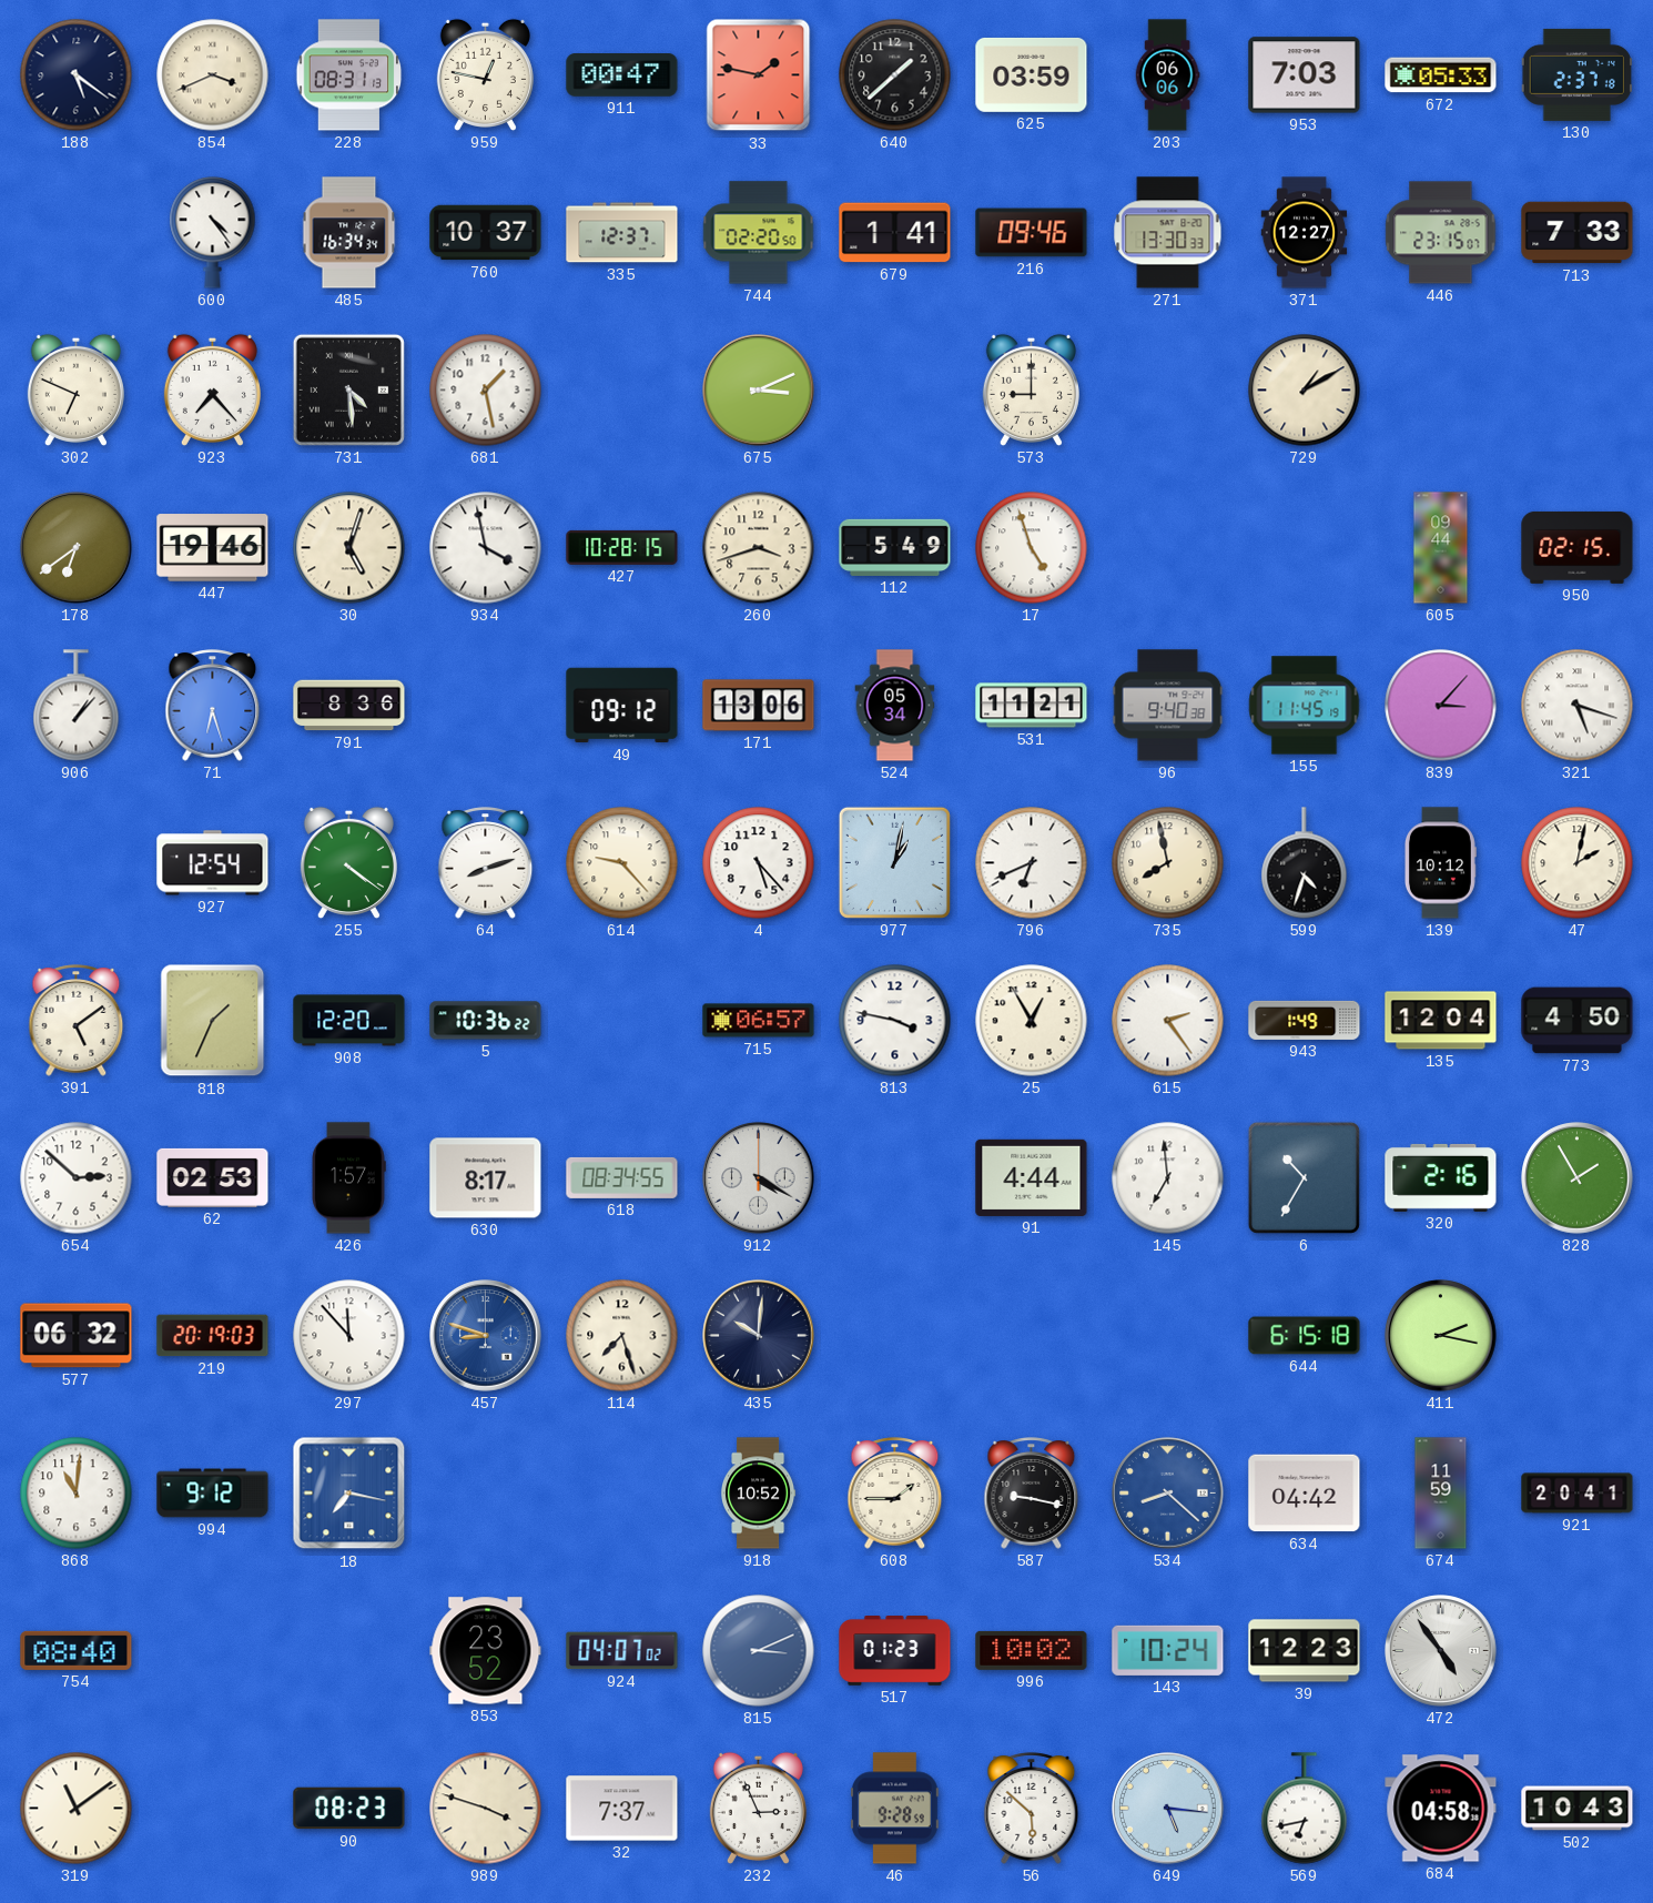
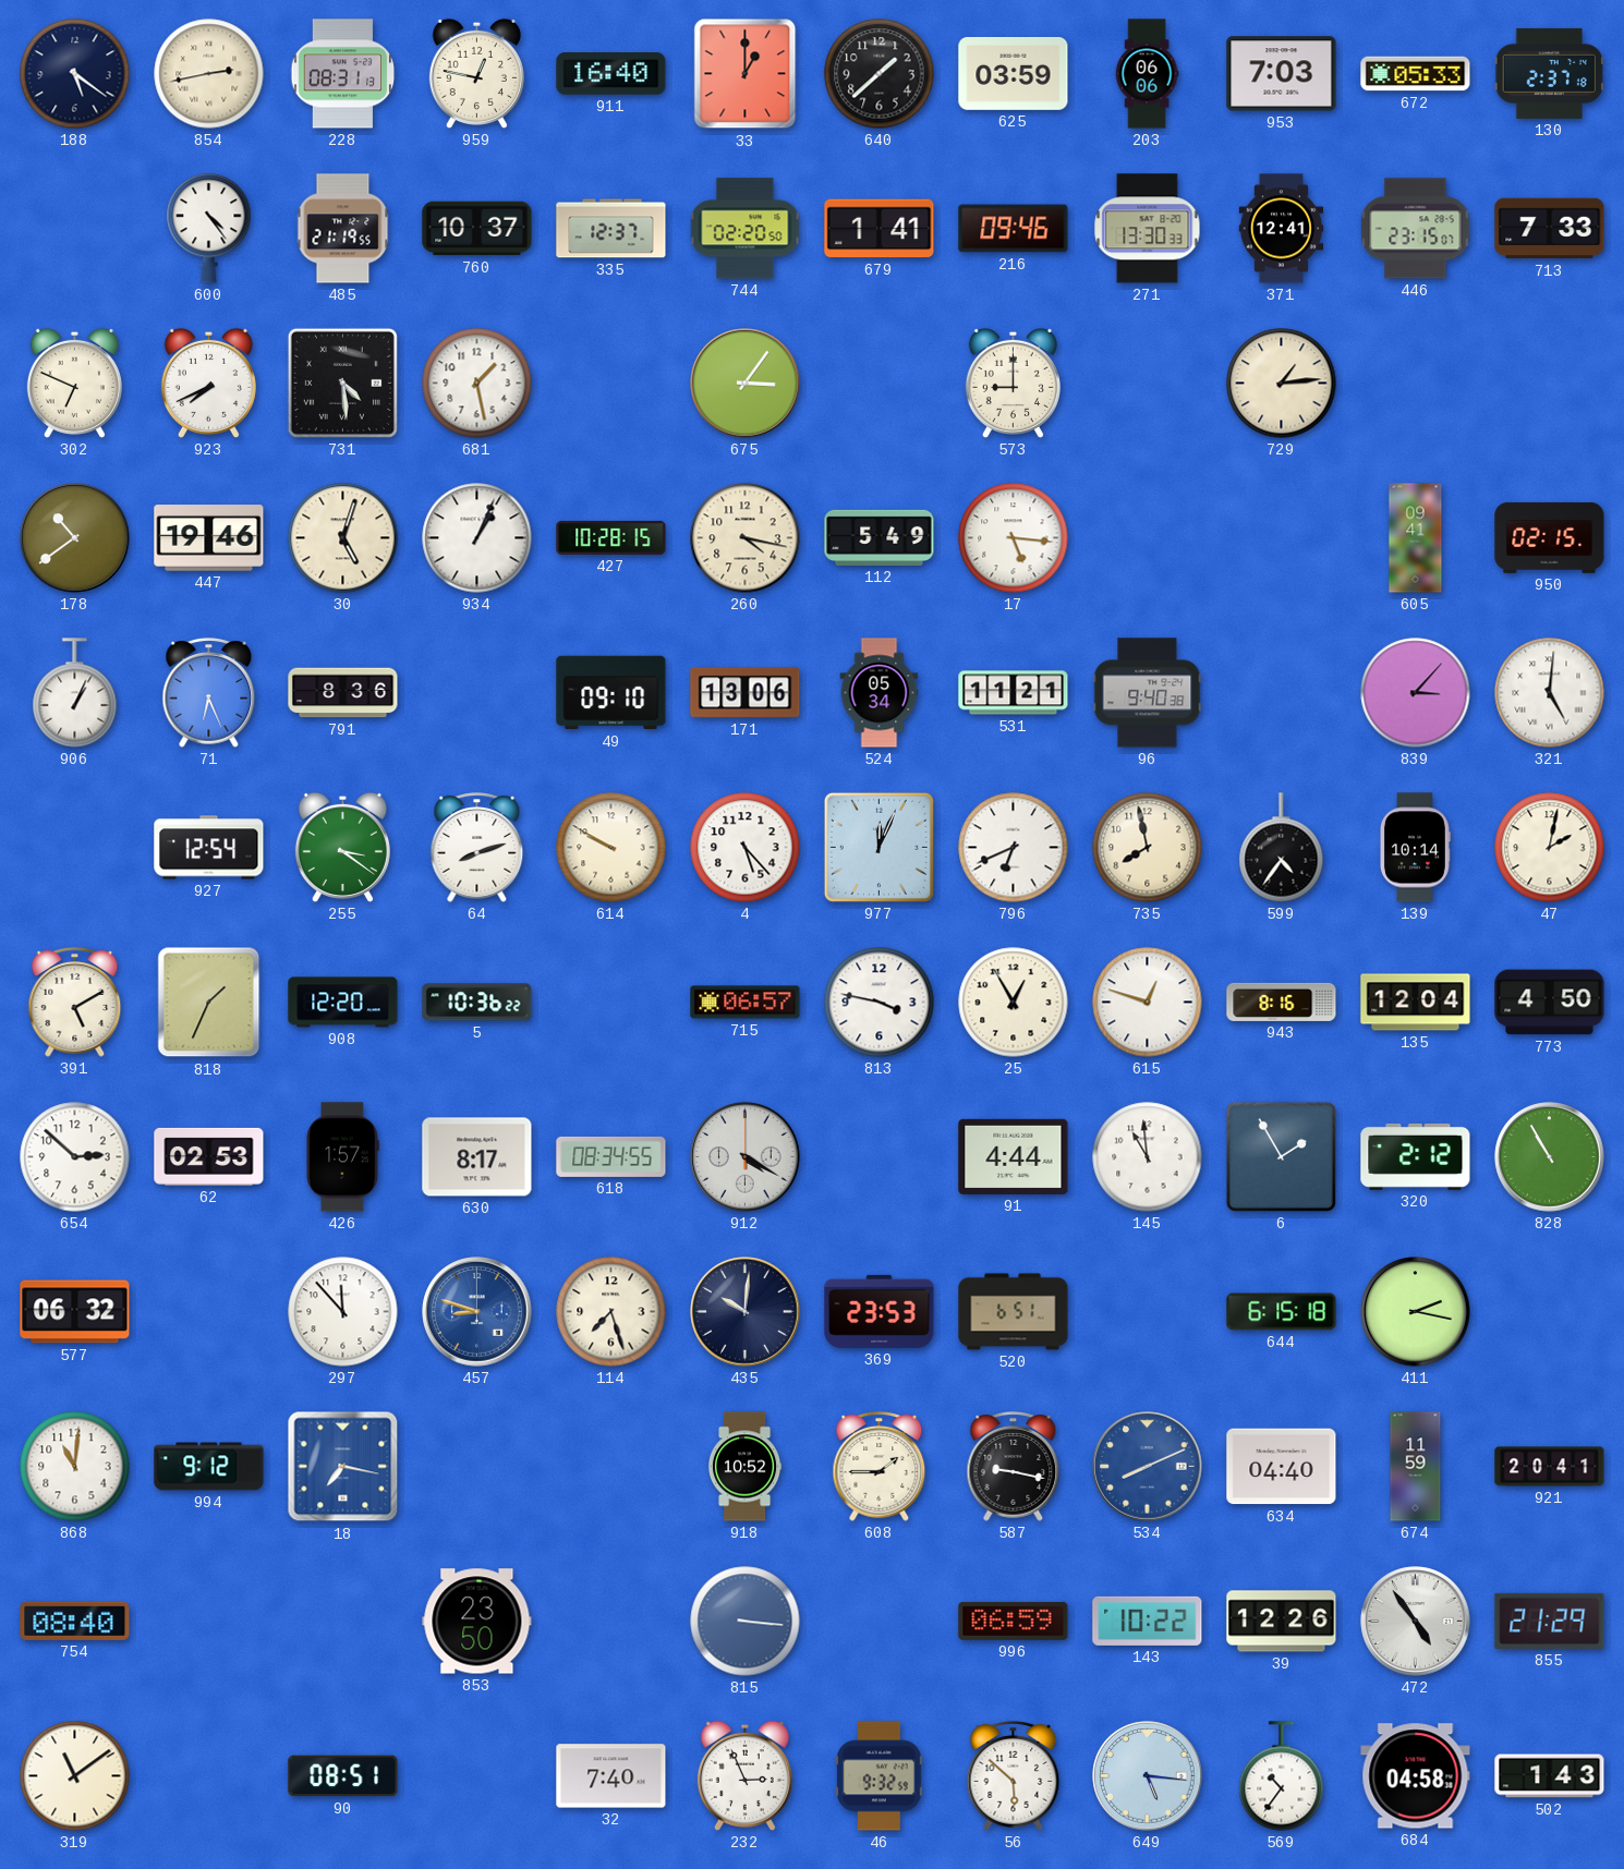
854: 3:41 -> 2:43
911: 00:47 -> 16:40
33: 1:47 -> 1:00
485: 16:34 -> 21:19
371: 12:27 -> 12:41
923: 7:23 -> 7:41
675: 3:11 -> 3:06
729: 1:10 -> 1:14
178: 6:39 -> 10:39
934: 3:58 -> 1:04
260: 3:42 -> 4:17
17: 4:57 -> 5:16
605: 09:44 -> 09:41
906: 1:07 -> 1:04
71: 6:27 -> 6:26
49: 09:12 -> 09:10
155: 11:45 -> none
321: 5:18 -> 5:01
255: 4:21 -> 3:21
614: 9:23 -> 9:50
977: 1:02 -> 12:04
599: 4:33 -> 4:36
139: 10:12 -> 10:14
391: 5:09 -> 5:10
615: 2:24 -> 12:48
943: 1:49 -> 8:16
145: 6:59 -> 10:59
6: 10:35 -> 1:55
320: 2:16 -> 2:12
828: 1:55 -> 10:55
219: 20:19 -> none
369: none -> 23:53
520: none -> 6:51
534: 8:22 -> 8:11
634: 04:42 -> 04:40
853: 23:52 -> 23:50
924: 04:07 -> none
815: 3:11 -> 3:16
517: 01:23 -> none
996: 10:02 -> 06:59
143: 10:24 -> 10:22
39: 12:23 -> 12:26
855: none -> 21:29
90: 08:23 -> 08:51
989: 3:48 -> none
32: 7:37 -> 7:40
46: 9:28 -> 9:32
569: 6:43 -> 10:36
502: 10:43 -> 1:43
